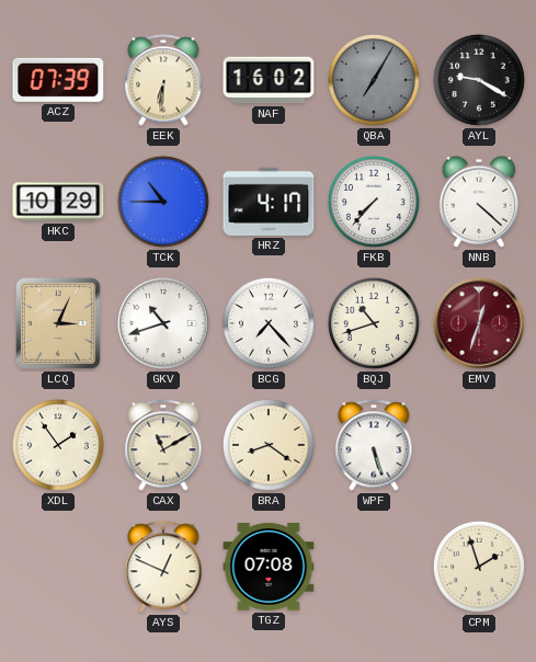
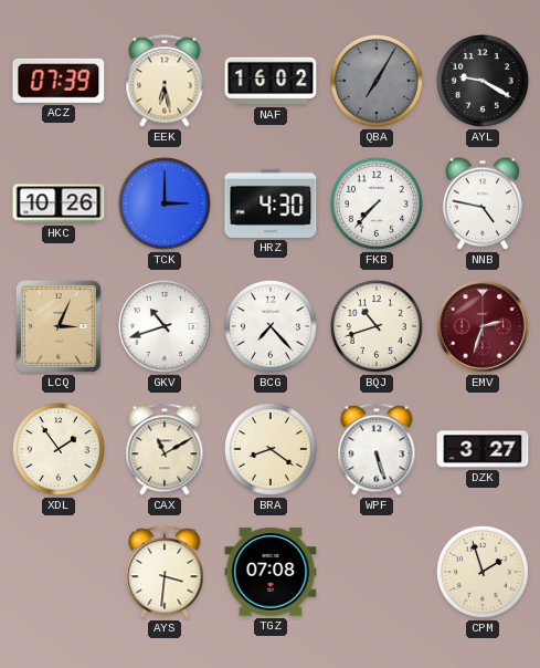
EEK: 6:31 -> 6:28
HKC: 10:29 -> 10:26
TCK: 10:45 -> 3:00
HRZ: 4:17 -> 4:30
NNB: 4:22 -> 4:47
EMV: 12:33 -> 2:33
DZK: none -> 3:27
AYS: 12:49 -> 3:31
